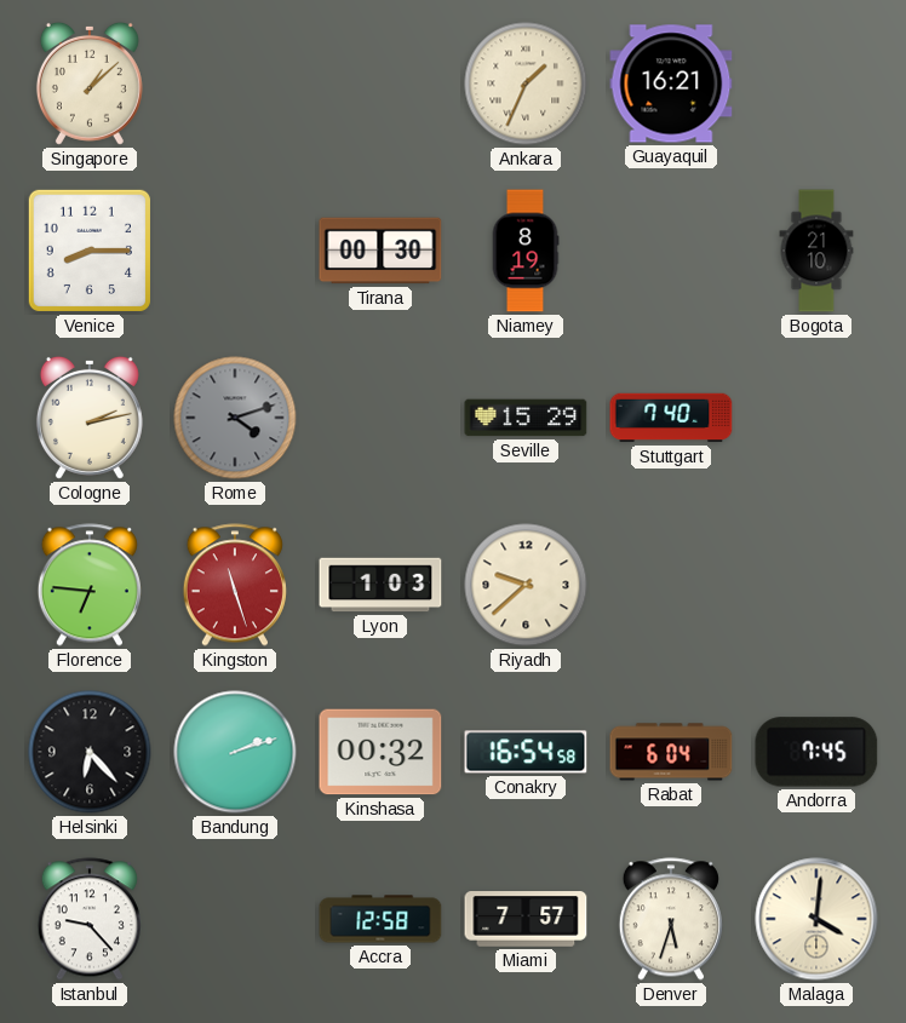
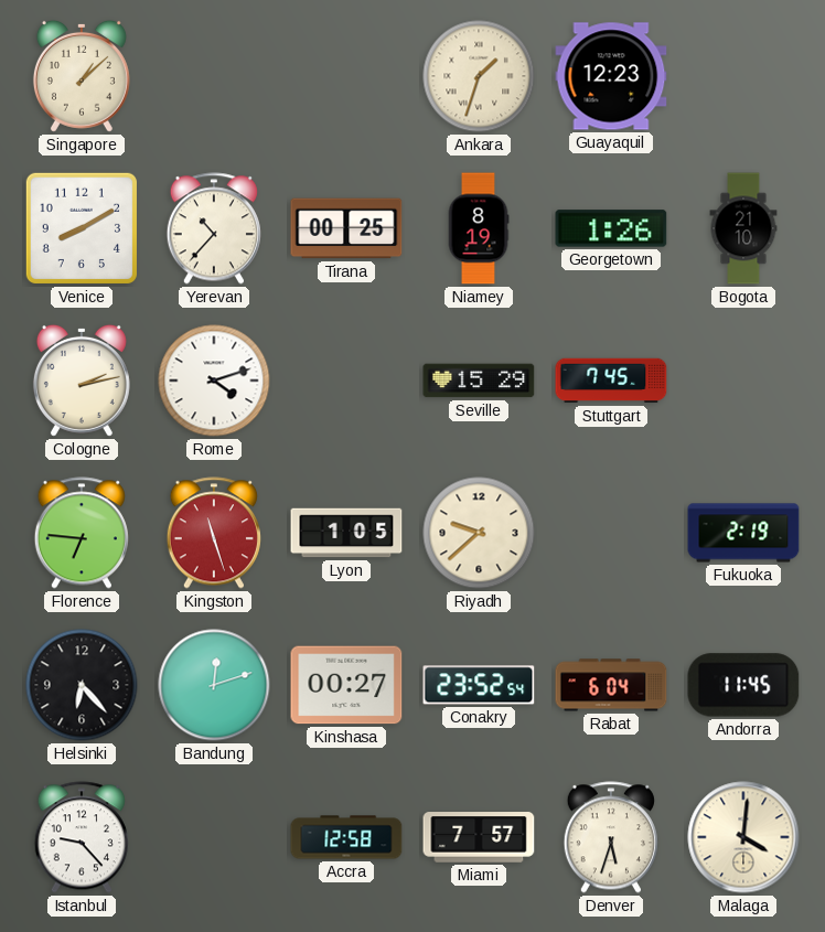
Ankara: 1:34 -> 1:33
Guayaquil: 16:21 -> 12:23
Venice: 8:15 -> 8:10
Yerevan: none -> 10:37
Tirana: 00:30 -> 00:25
Georgetown: none -> 1:26
Rome dial: grey -> white
Stuttgart: 7:40 -> 7:45
Lyon: 1:03 -> 1:05
Fukuoka: none -> 2:19
Bandung: 2:12 -> 12:12
Kinshasa: 00:32 -> 00:27
Conakry: 16:54 -> 23:52
Andorra: 7:45 -> 11:45
